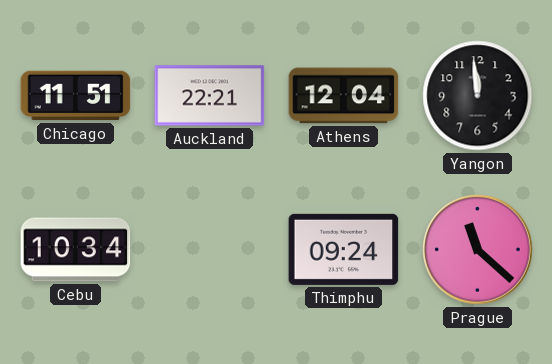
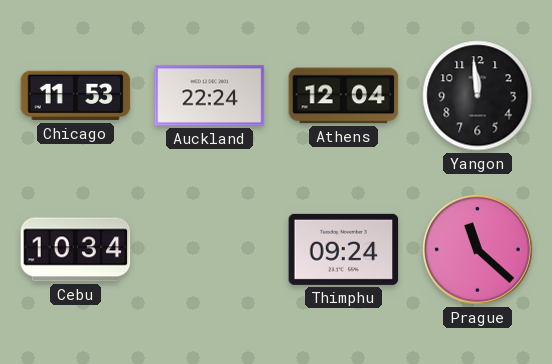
Chicago: 11:51 -> 11:53
Auckland: 22:21 -> 22:24
